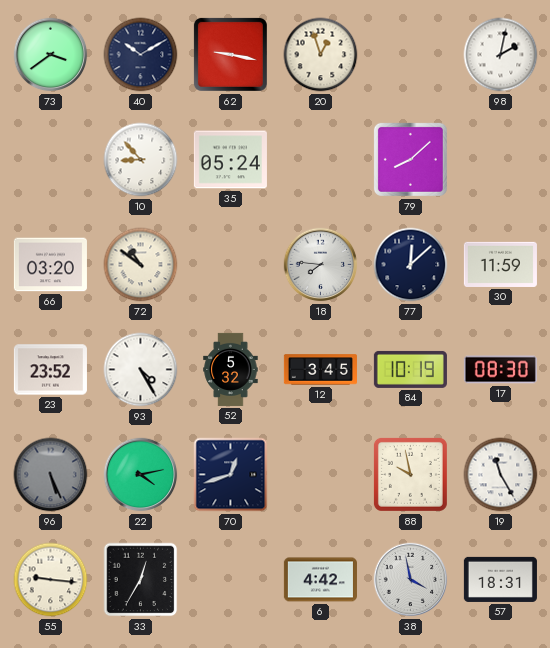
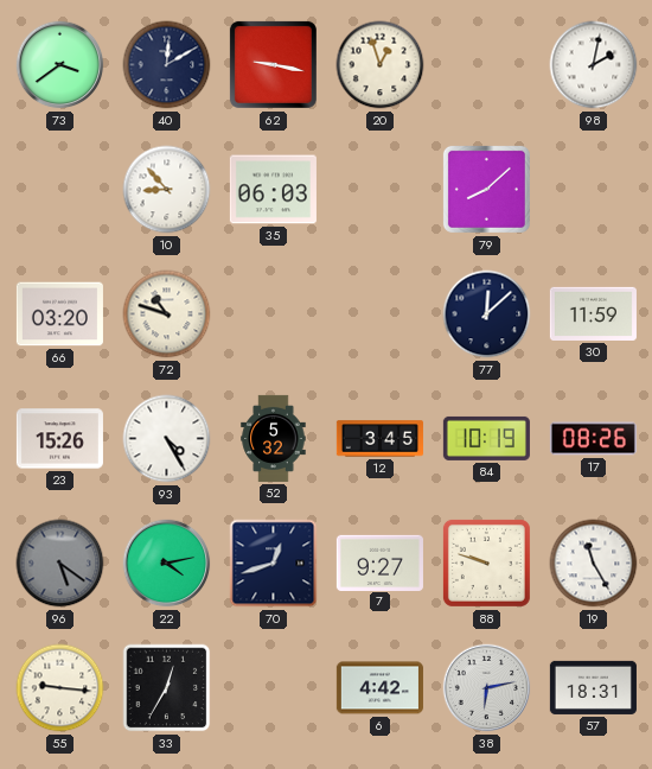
40: 10:10 -> 12:10
35: 05:24 -> 06:03
72: 10:51 -> 10:48
18: 7:46 -> none
23: 23:52 -> 15:26
17: 08:30 -> 08:26
96: 5:26 -> 5:21
7: none -> 9:27
88: 9:58 -> 9:48
38: 3:58 -> 6:13
